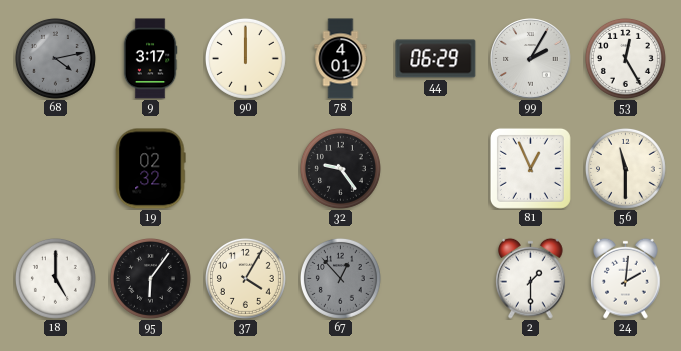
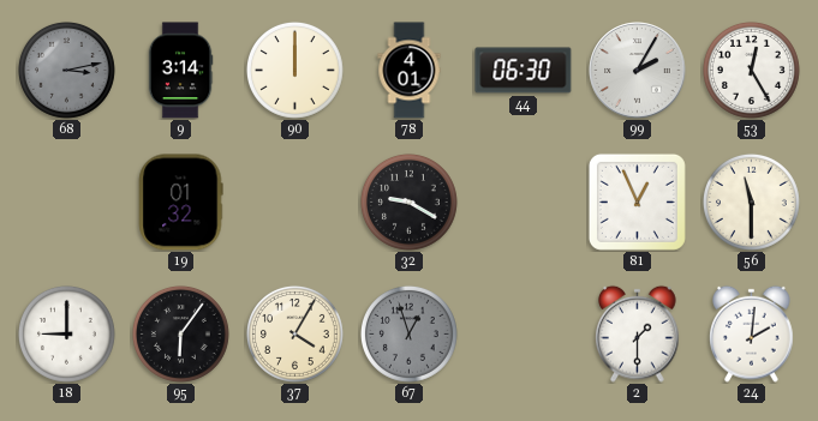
68: 4:13 -> 3:13
9: 3:17 -> 3:14
44: 06:29 -> 06:30
19: 02:32 -> 01:32
32: 9:24 -> 9:20
18: 5:00 -> 9:00
67: 12:53 -> 12:57
